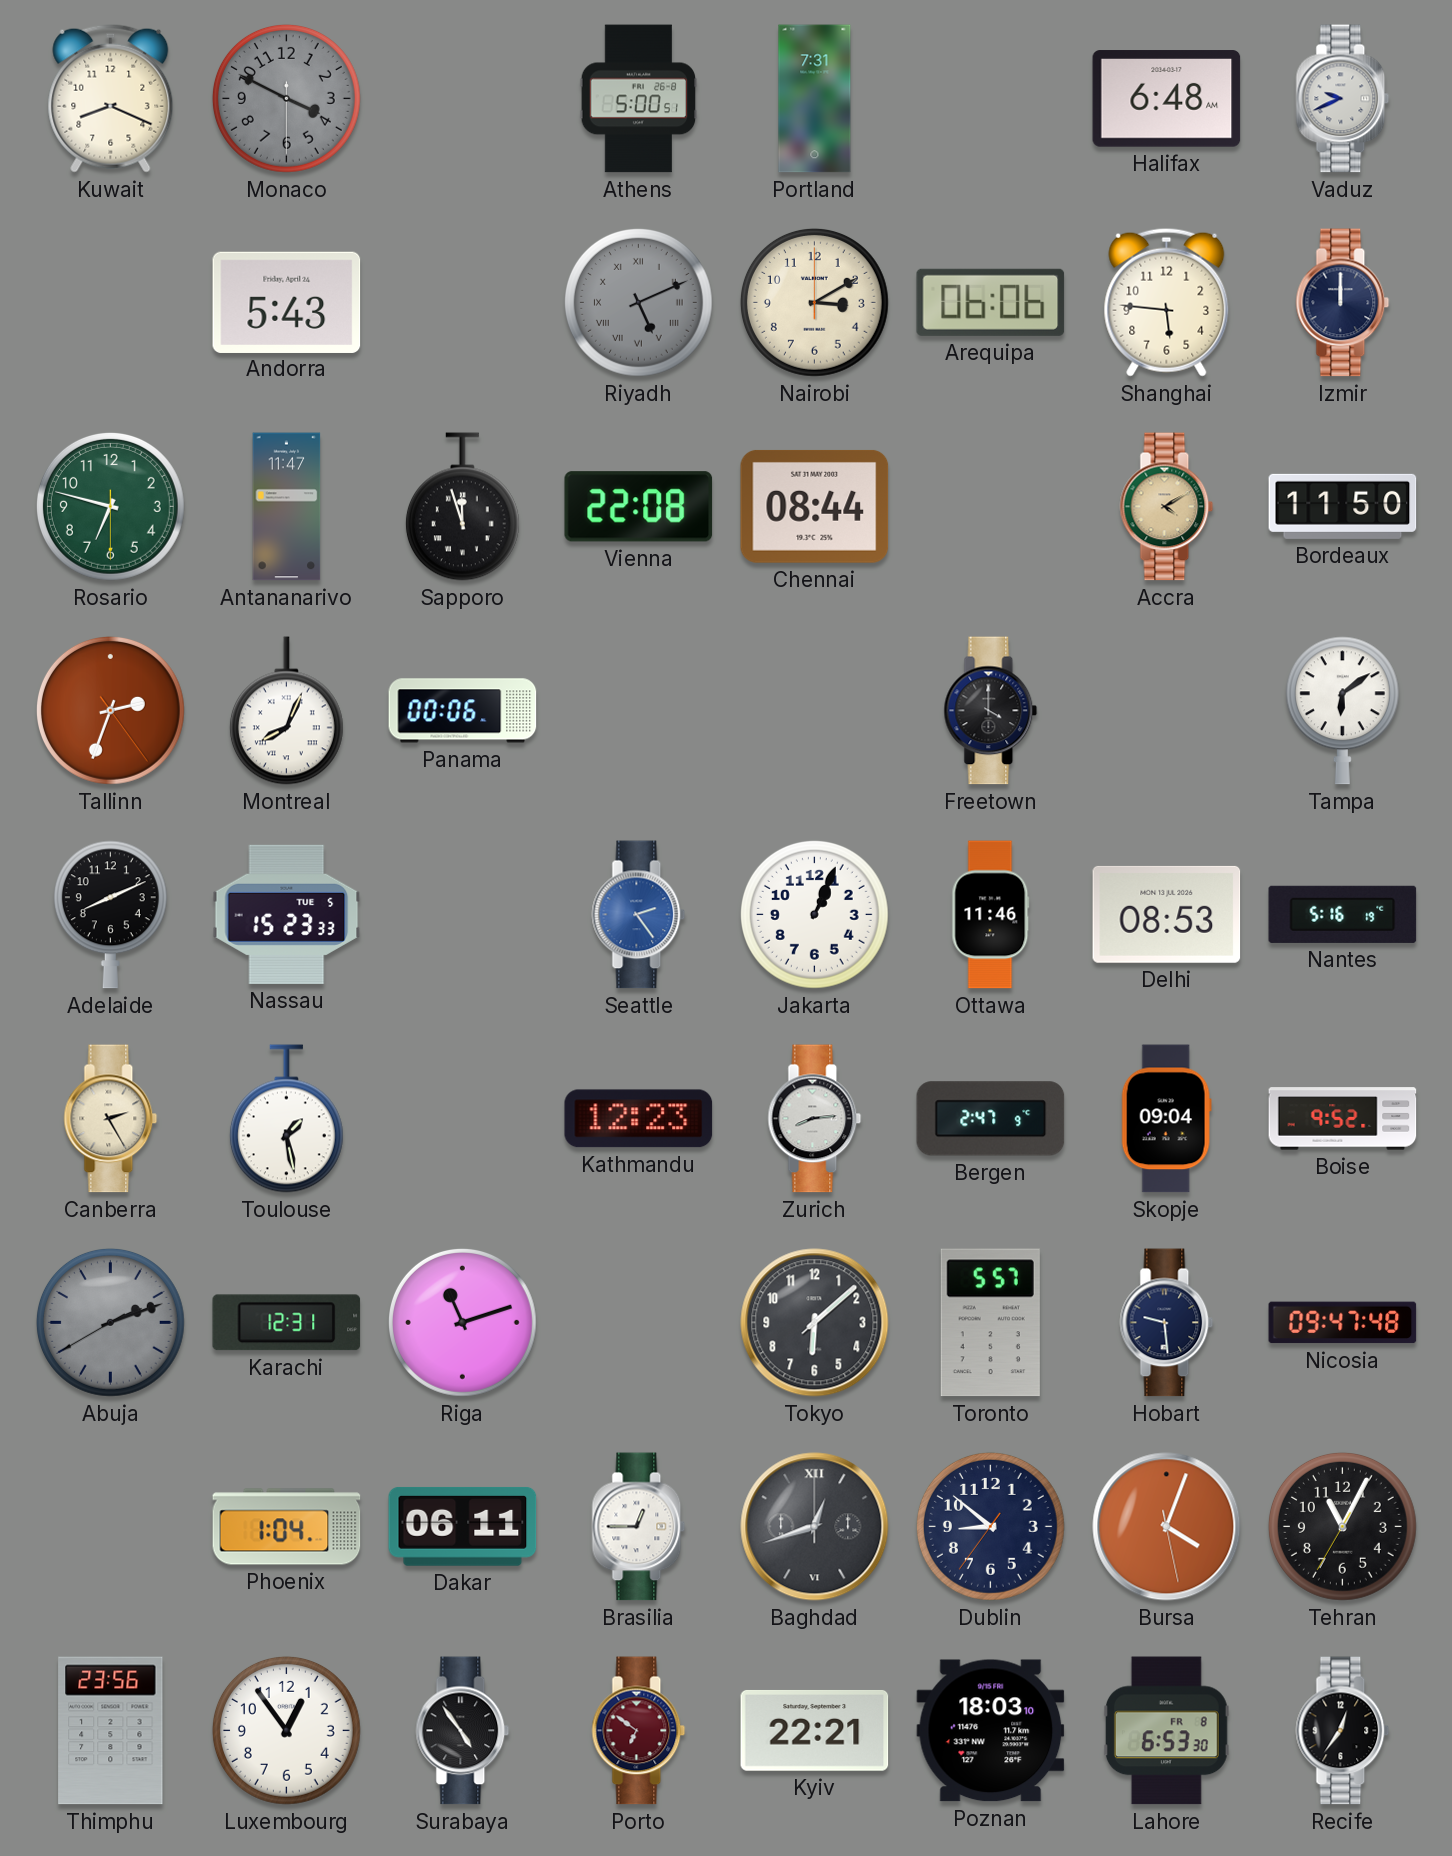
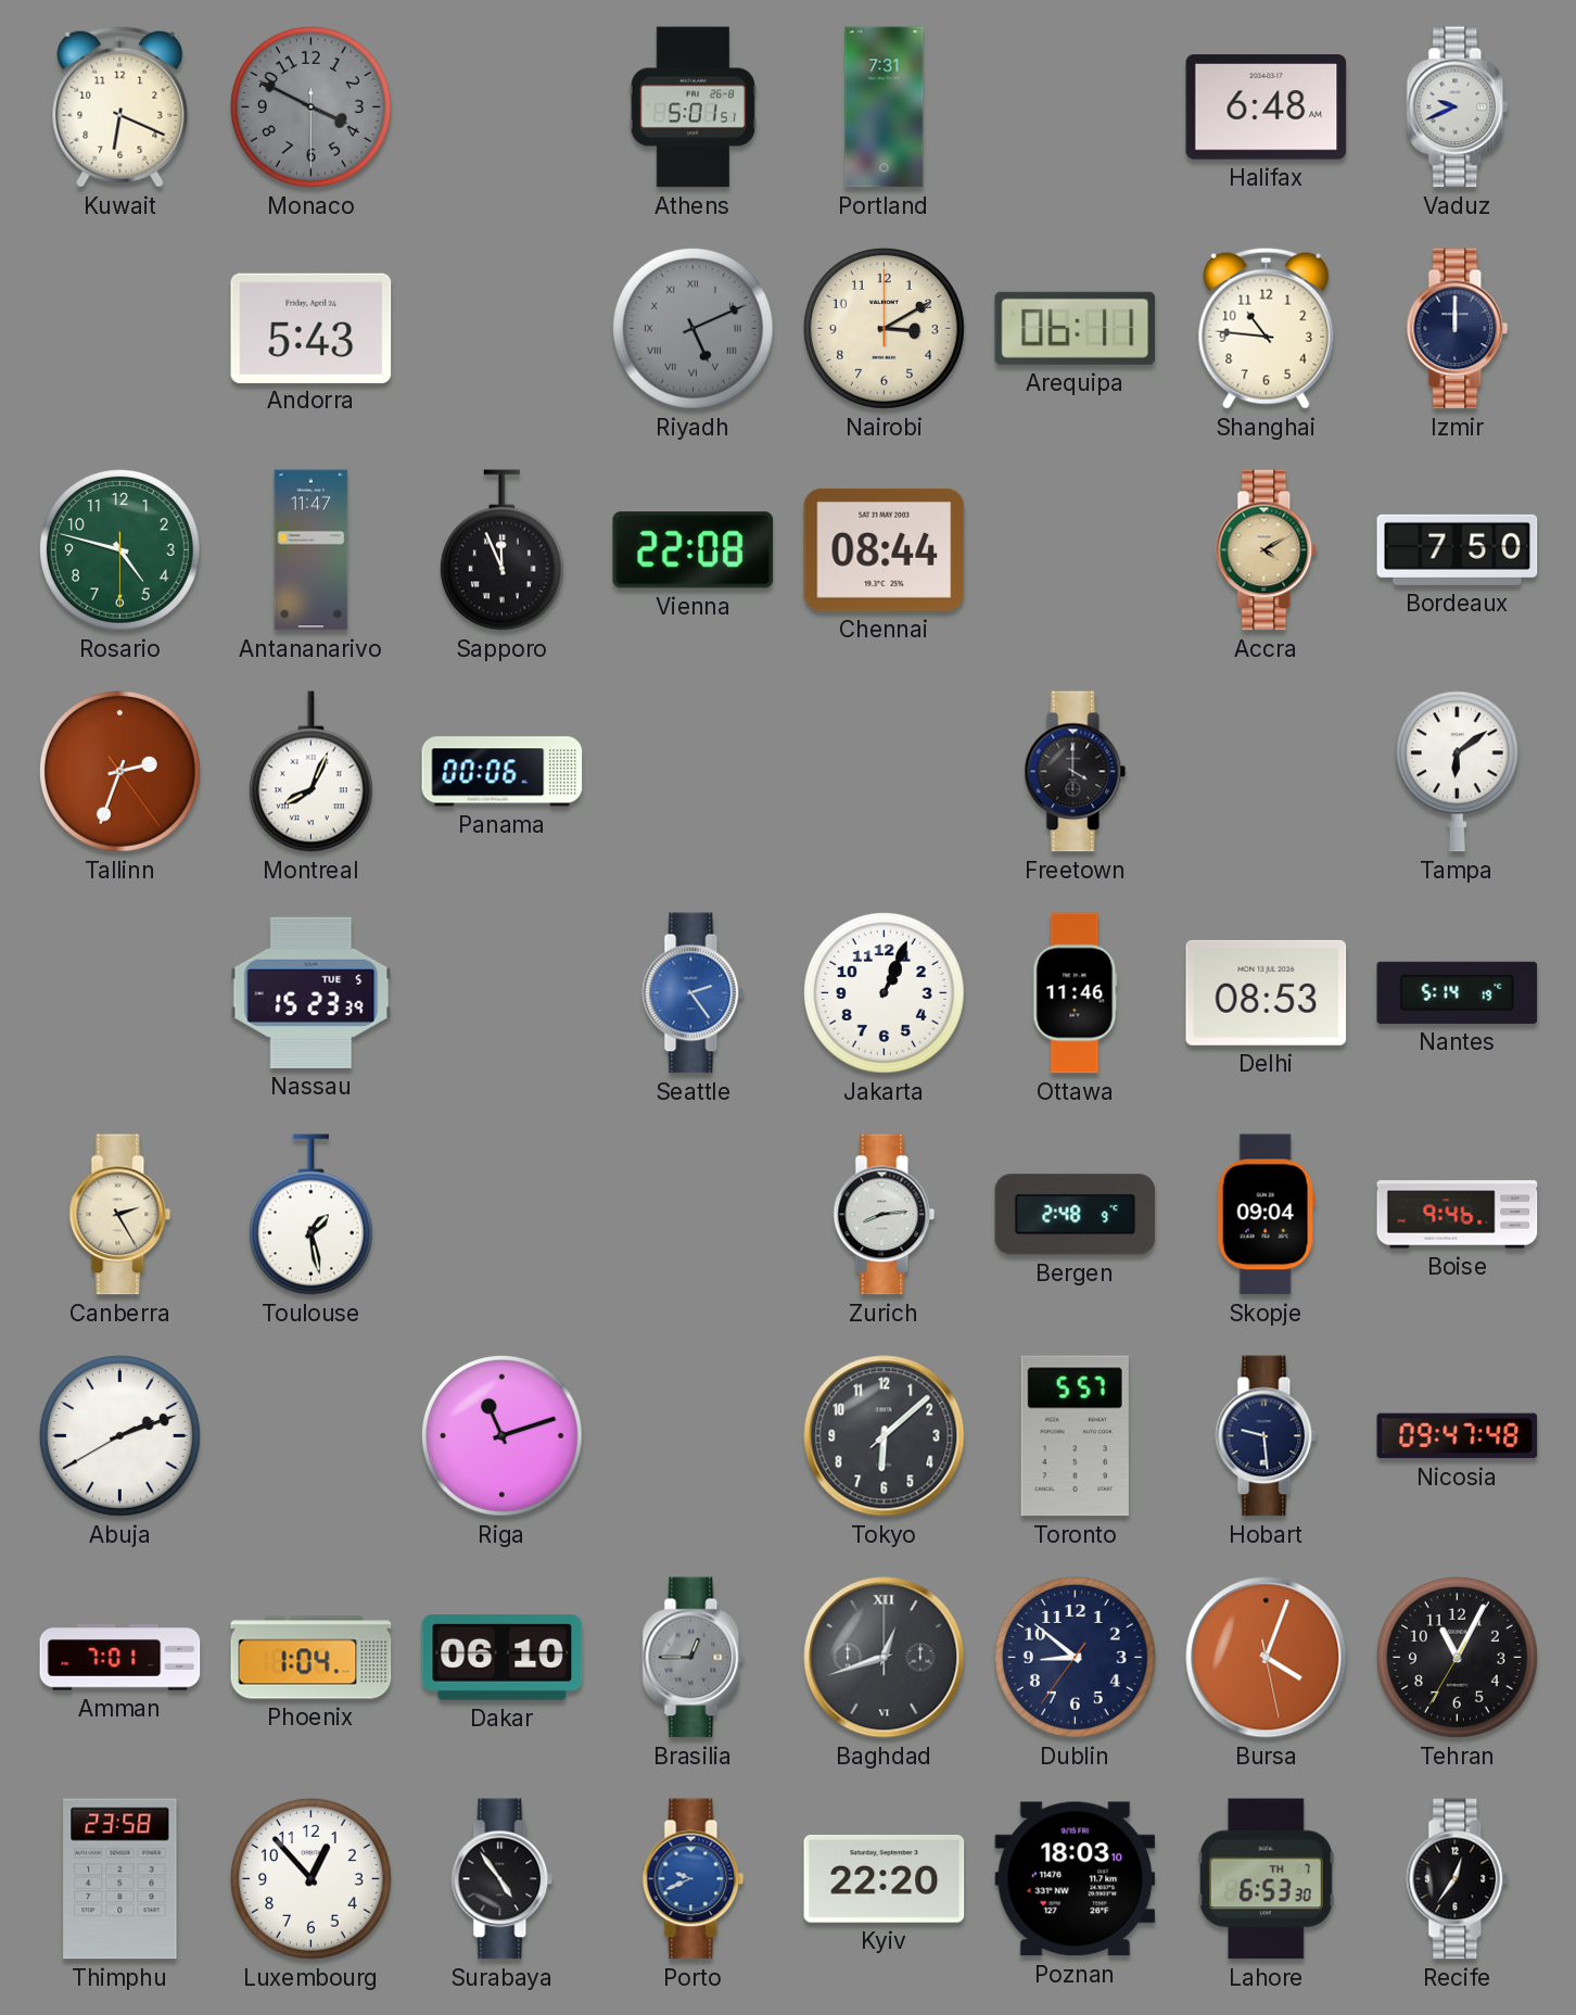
Kuwait: 8:19 -> 6:19
Athens: 5:00 -> 5:01
Arequipa: 06:06 -> 06:11
Shanghai: 5:46 -> 10:46
Rosario: 6:47 -> 4:47
Sapporo: 11:57 -> 11:56
Bordeaux: 11:50 -> 7:50
Adelaide: 8:11 -> none
Nassau: 15:23:33 -> 15:23:39
Nantes: 5:16 -> 5:14
Kathmandu: 12:23 -> none
Bergen: 2:47 -> 2:48
Boise: 9:52 -> 9:46
Abuja dial: grey -> white
Karachi: 12:31 -> none
Amman: none -> 7:01
Dakar: 06:11 -> 06:10
Brasilia dial: white -> grey
Thimphu: 23:56 -> 23:58
Luxembourg: 12:54 -> 12:53
Porto: 6:51 -> 9:41
Porto dial: burgundy -> blue
Kyiv: 22:21 -> 22:20
Lahore date: FR 8 -> TH 7
